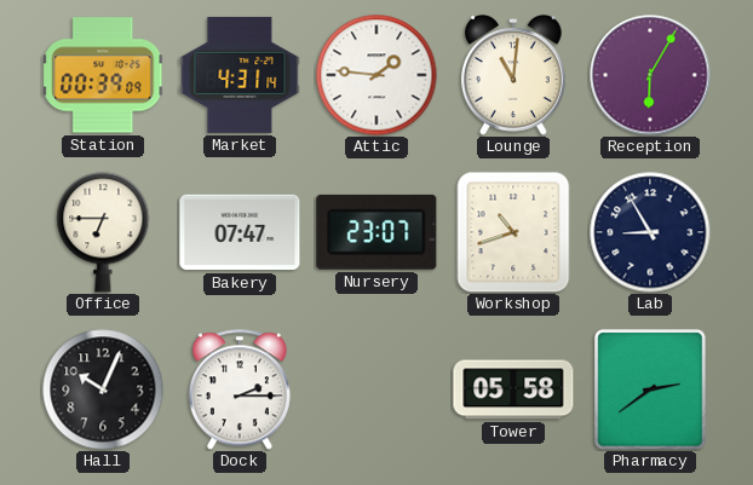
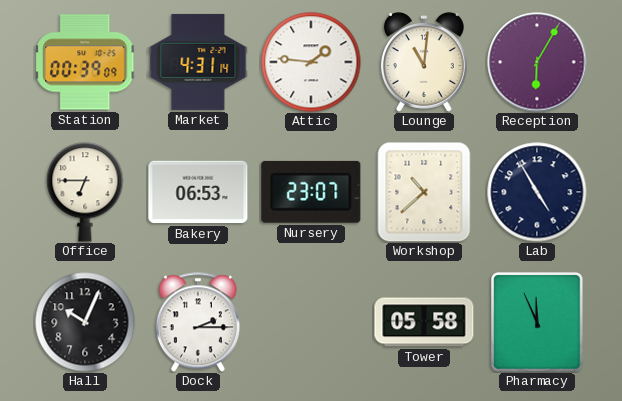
Bakery: 07:47 -> 06:53
Workshop: 10:42 -> 10:38
Lab: 8:55 -> 4:55
Pharmacy: 2:39 -> 11:56
